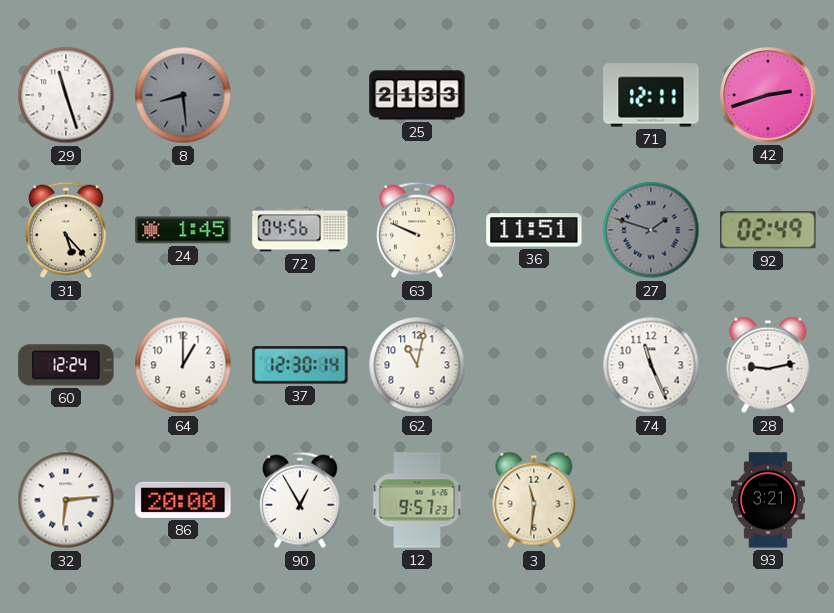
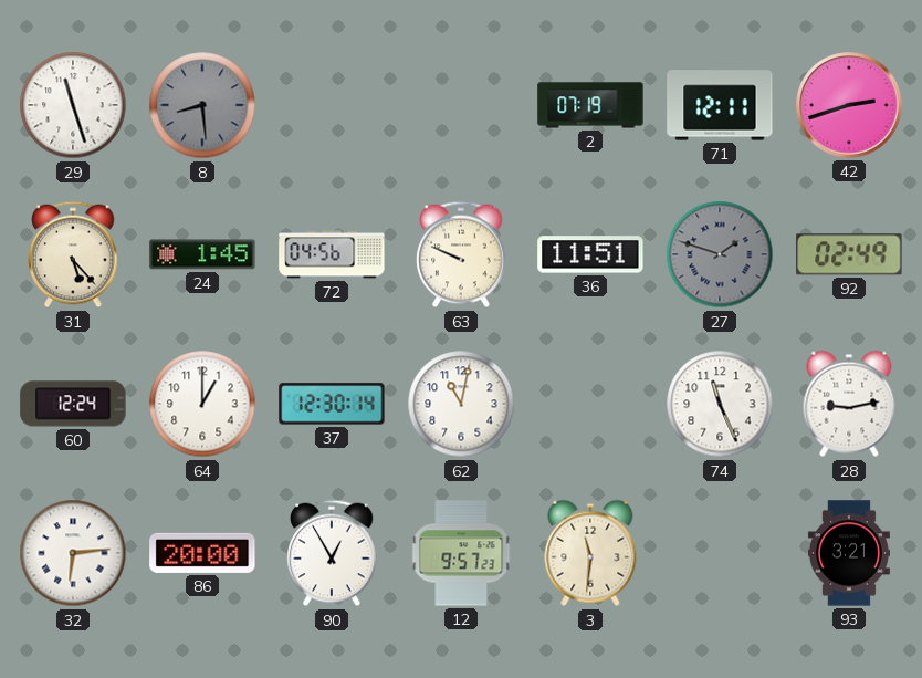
25: 21:33 -> none
2: none -> 07:19
